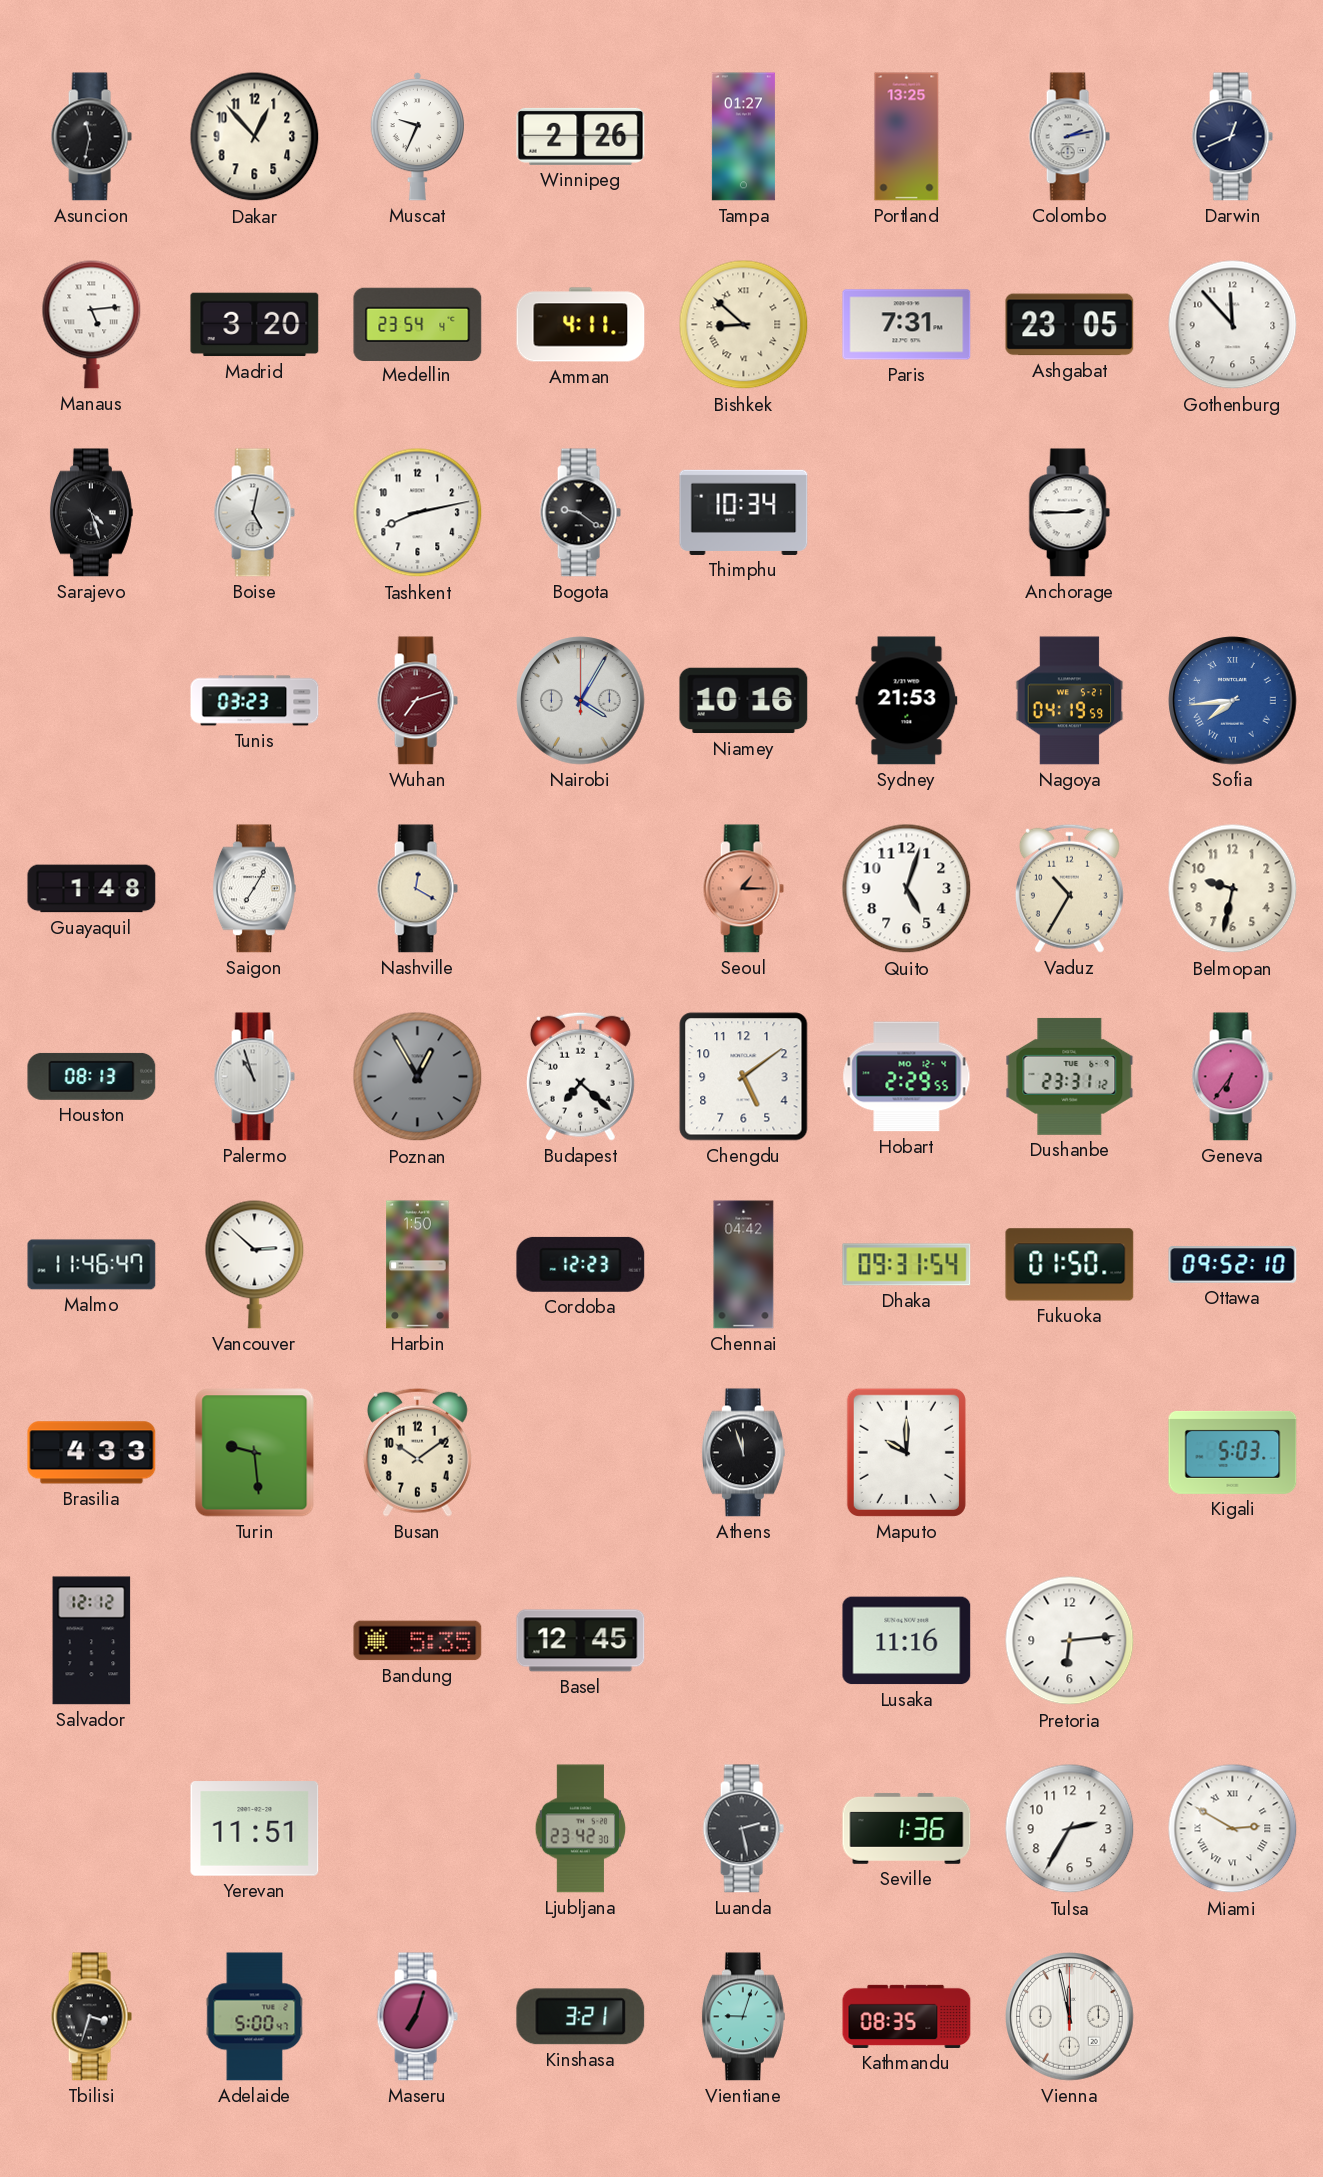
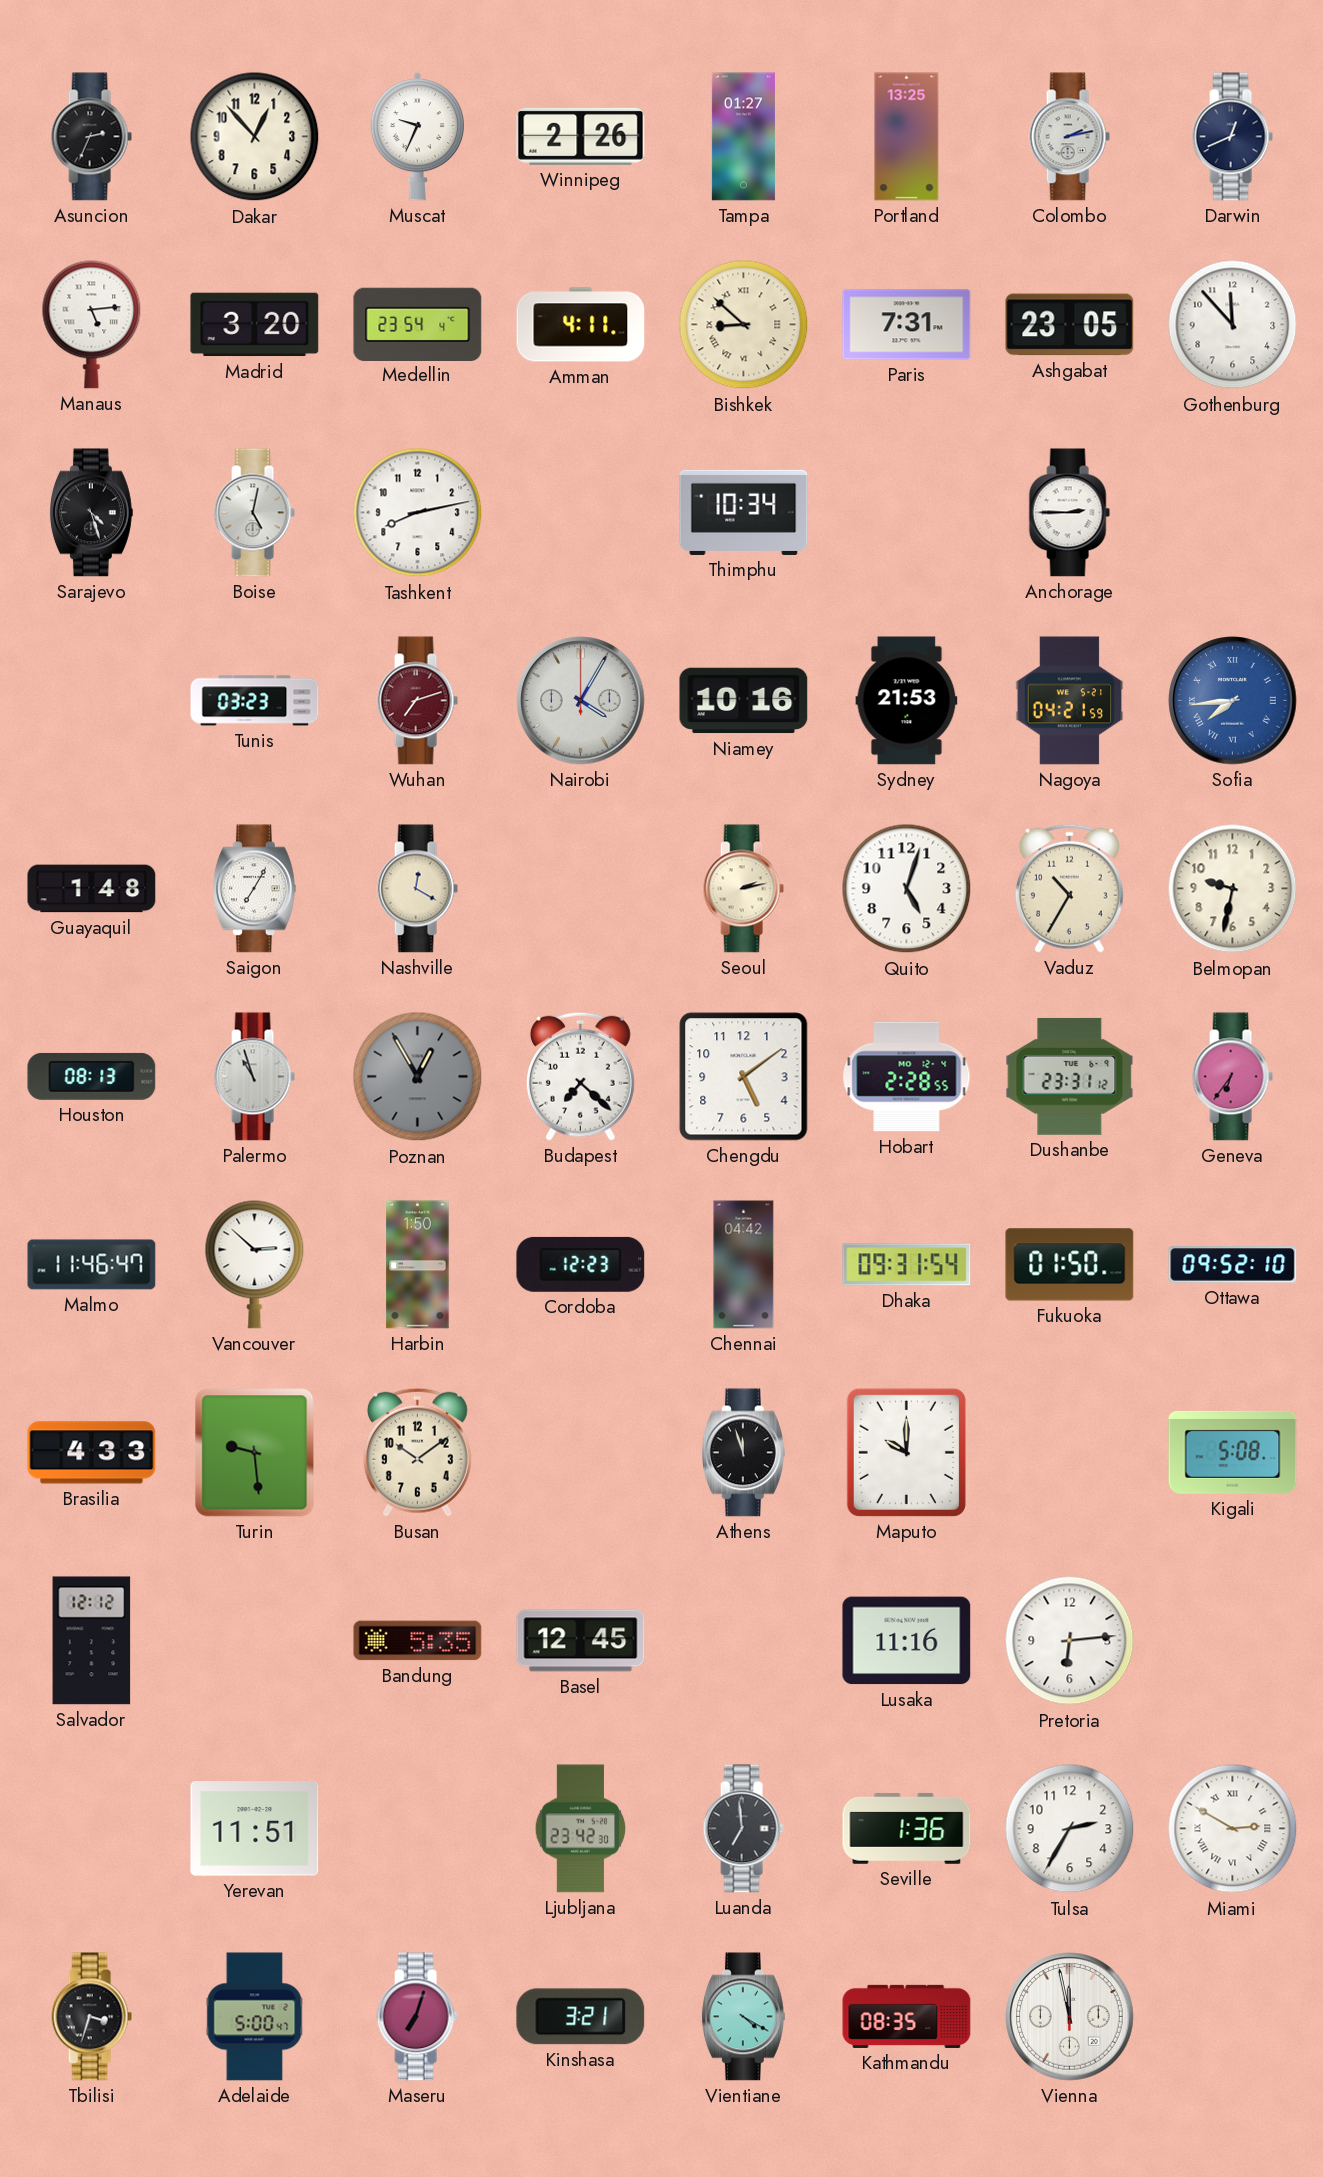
Asuncion: 11:32 -> 2:34
Bogota: 9:21 -> none
Nagoya: 04:19 -> 04:21
Seoul: 1:15 -> 2:13
Seoul dial: salmon -> cream
Hobart: 2:29 -> 2:28
Kigali: 5:03 -> 5:08
Luanda: 2:28 -> 6:59
Vientiane: 9:03 -> 4:20
